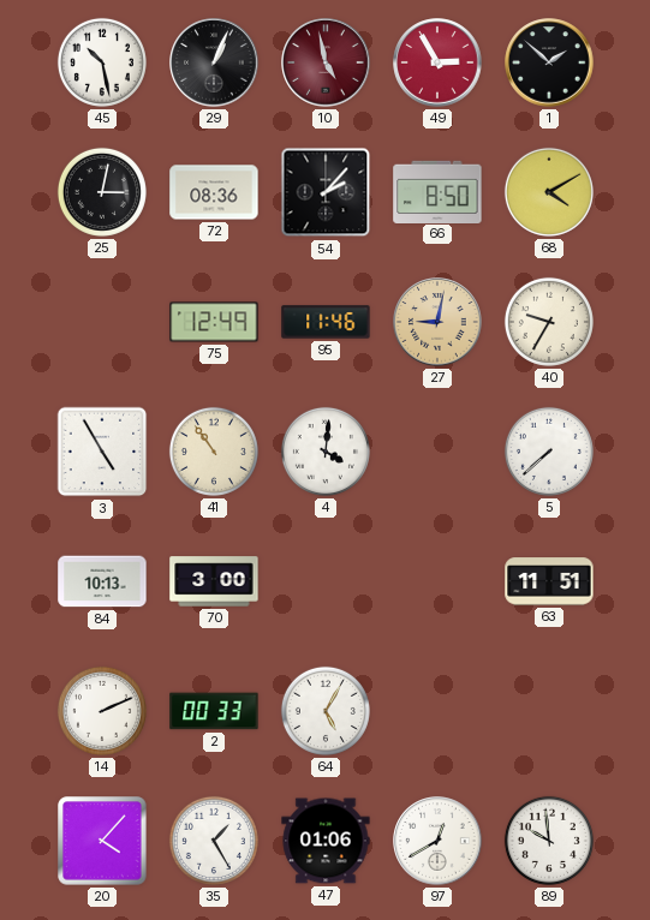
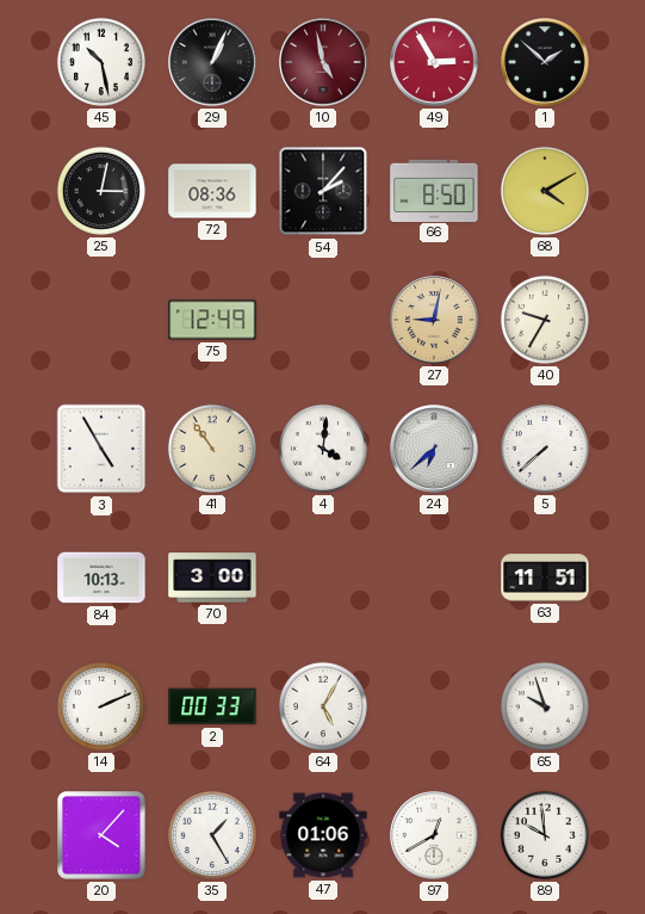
95: 11:46 -> none
24: none -> 6:38
65: none -> 9:57
